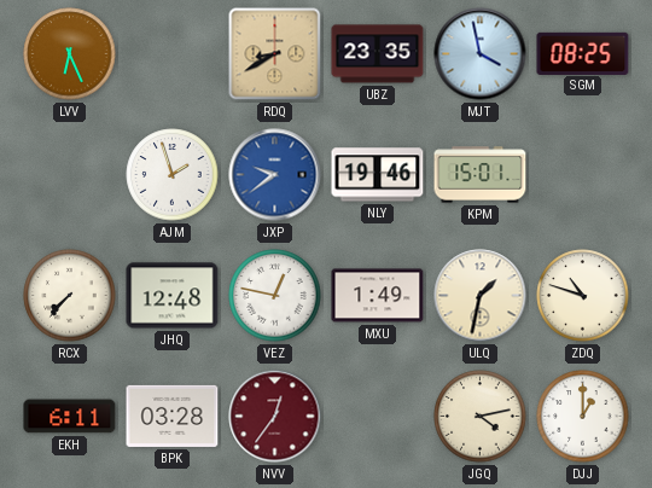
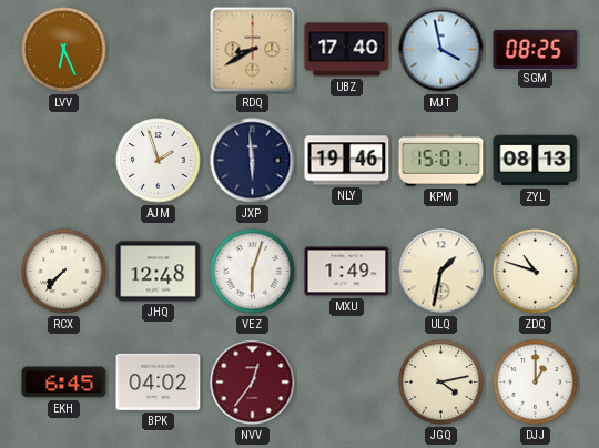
UBZ: 23:35 -> 17:40
JXP: 9:39 -> 5:59
JXP dial: blue -> navy
ZYL: none -> 08:13
VEZ: 12:47 -> 6:03
EKH: 6:11 -> 6:45
BPK: 03:28 -> 04:02
